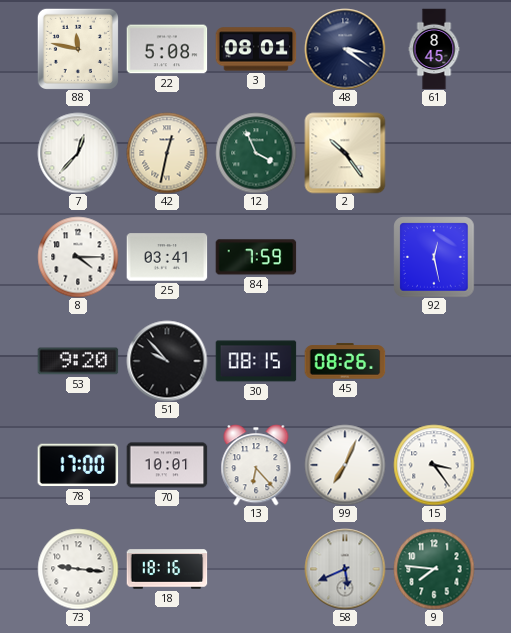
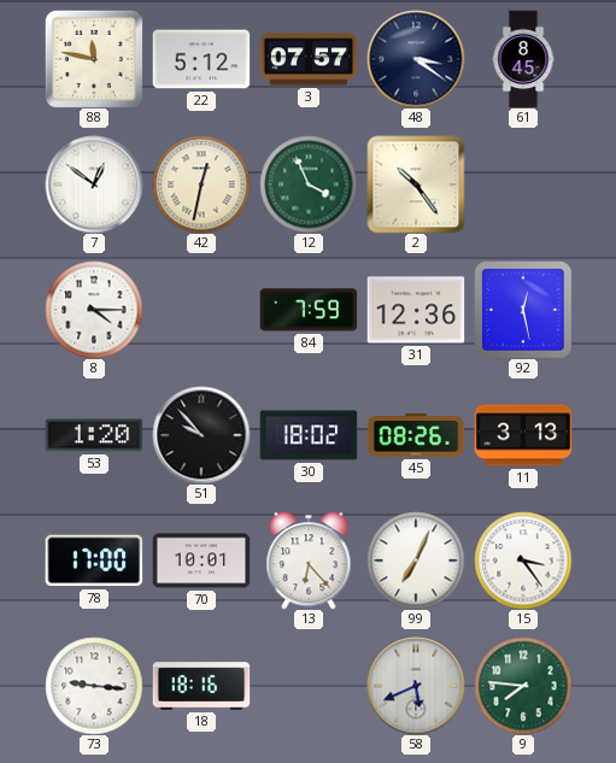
22: 5:08 -> 5:12
3: 08:01 -> 07:57
7: 12:37 -> 12:51
25: 03:41 -> none
31: none -> 12:36
53: 9:20 -> 1:20
30: 08:15 -> 18:02
11: none -> 3:13
